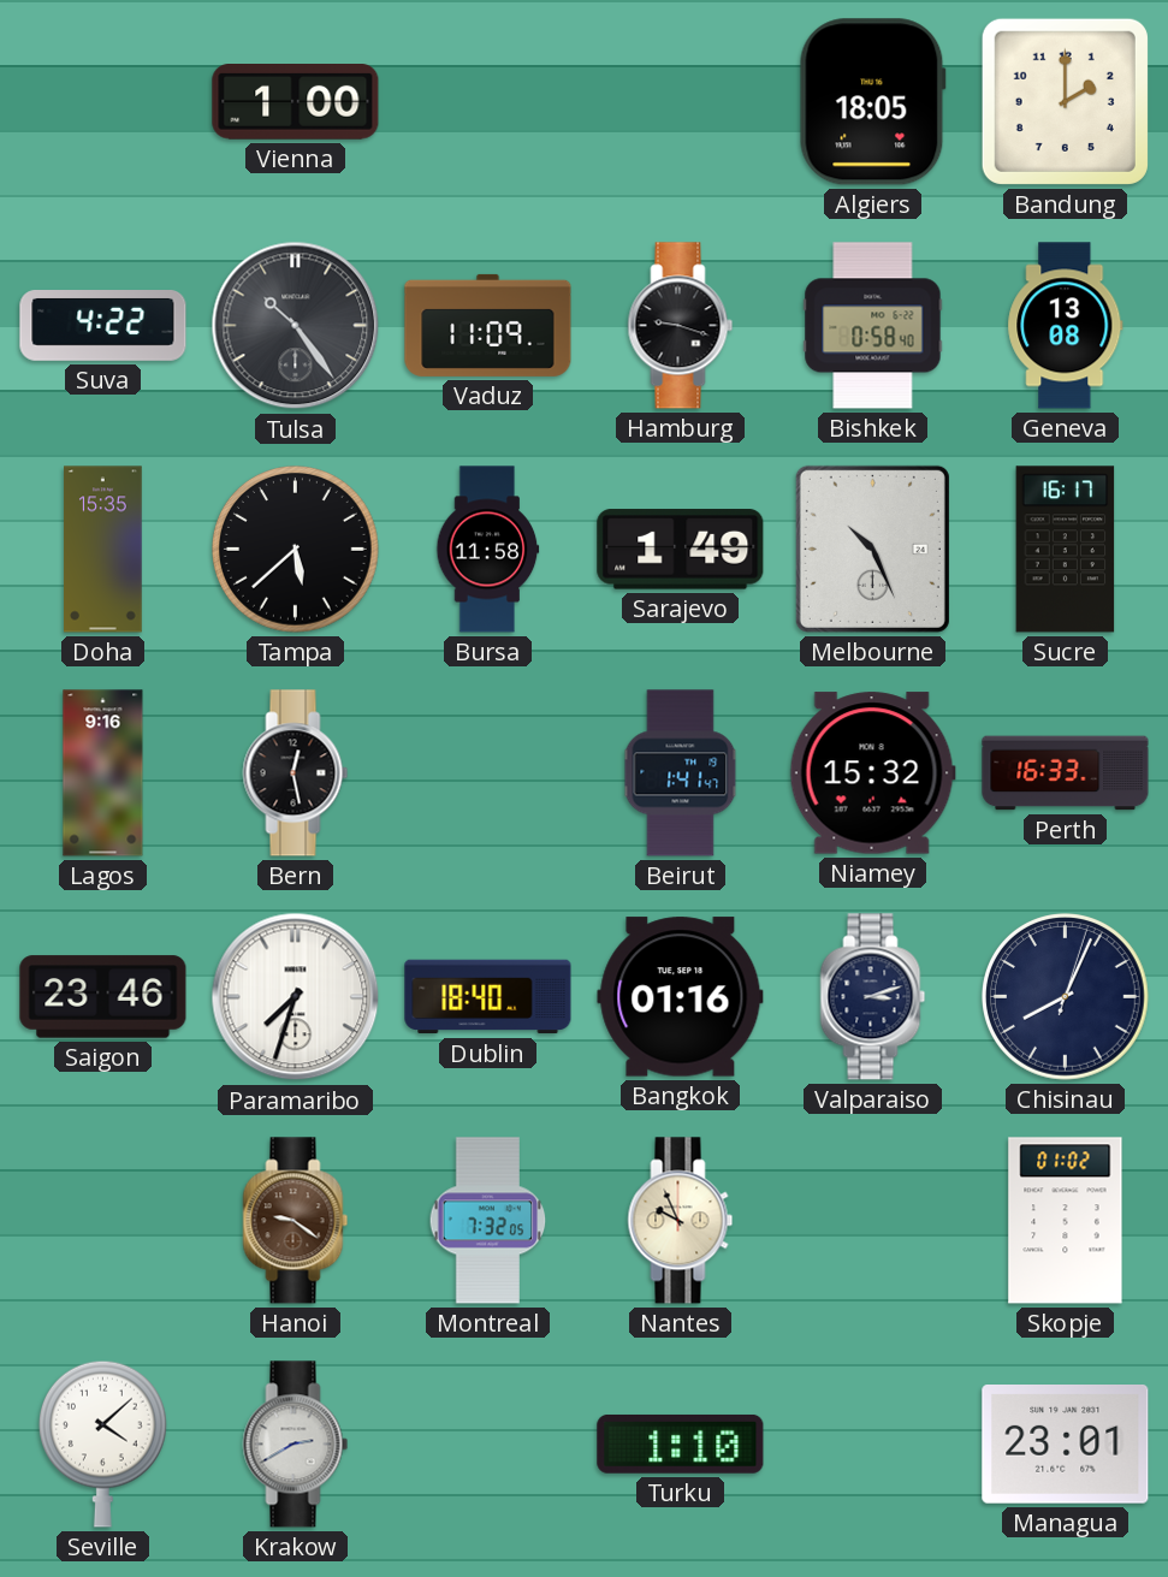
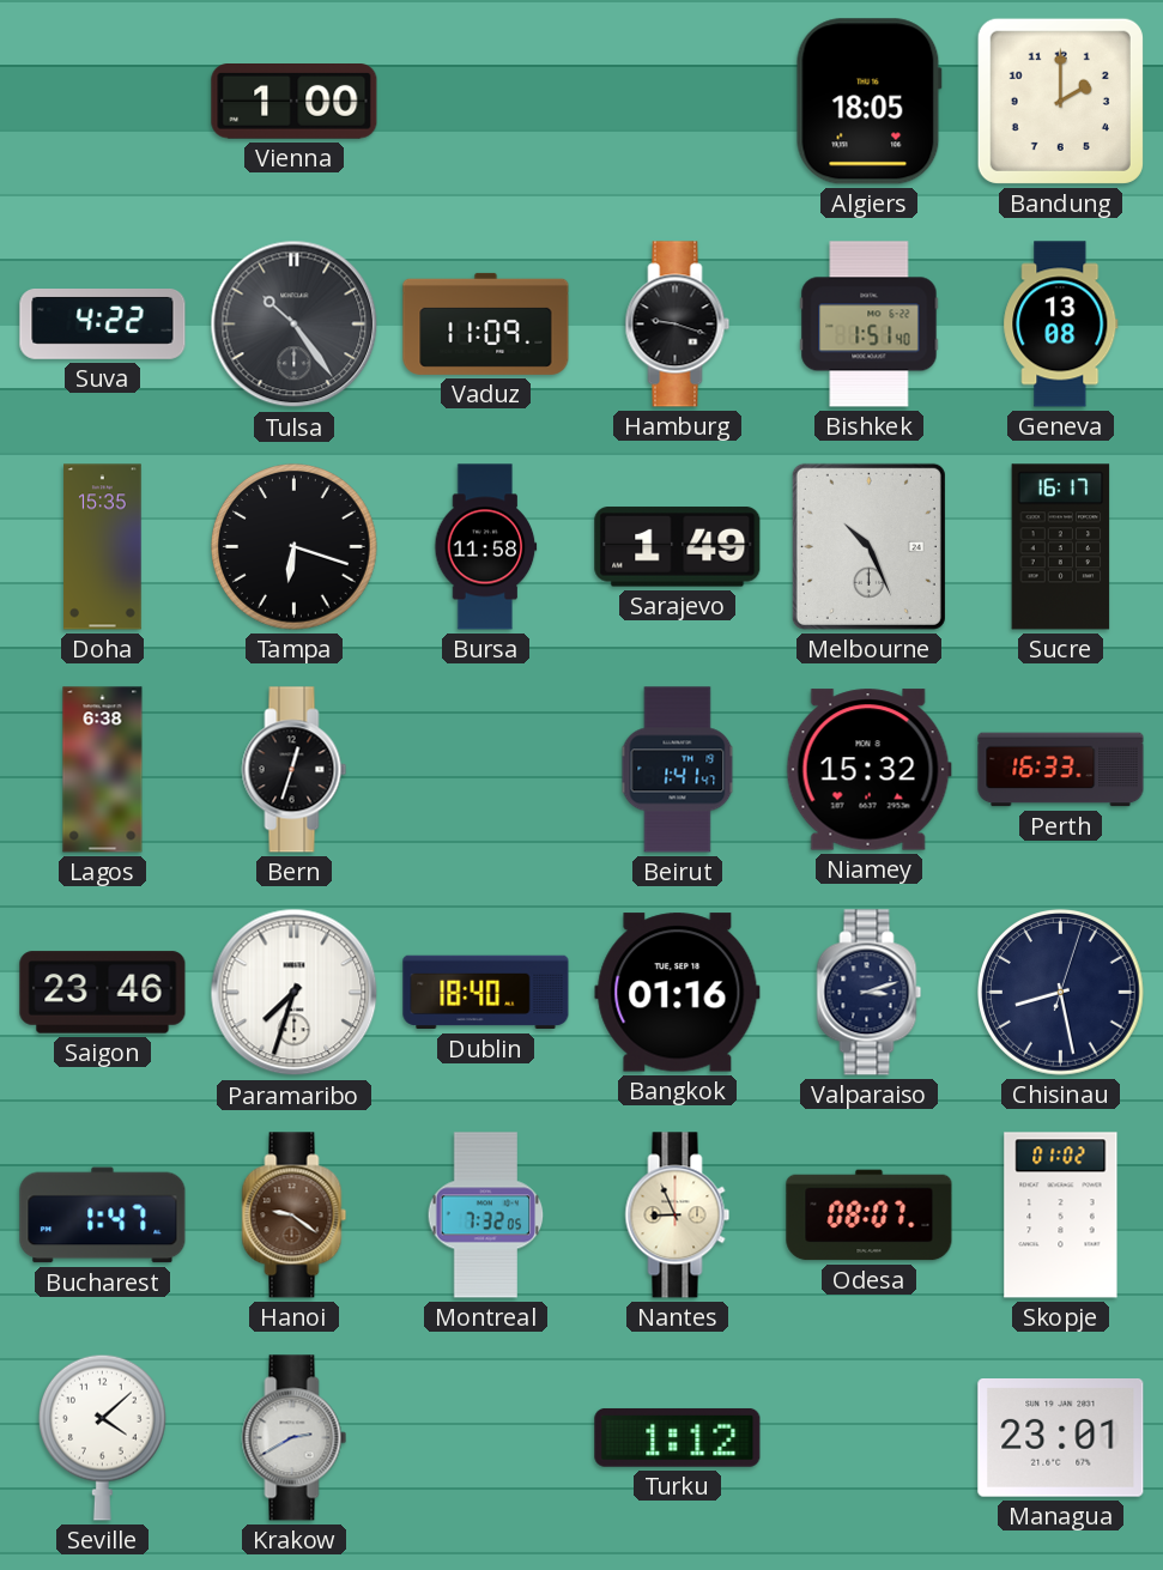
Bishkek: 0:58 -> 1:51
Tampa: 5:38 -> 6:18
Lagos: 9:16 -> 6:38
Bern: 12:28 -> 12:33
Chisinau: 8:04 -> 8:28
Bucharest: none -> 1:47
Nantes: 9:56 -> 8:56
Odesa: none -> 08:07
Turku: 1:10 -> 1:12
